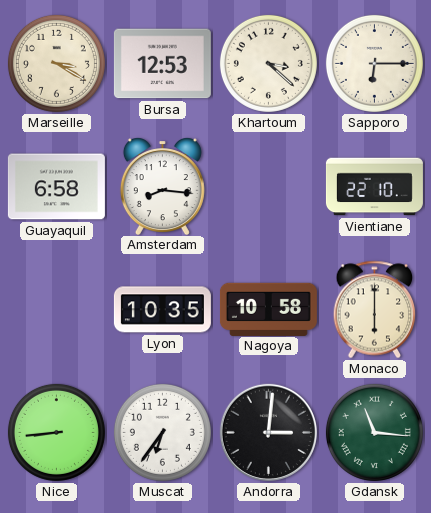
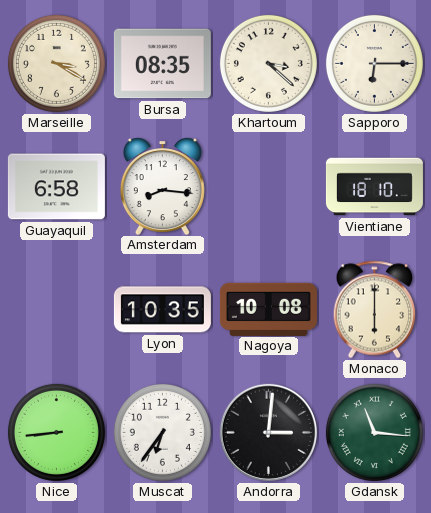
Bursa: 12:53 -> 08:35
Vientiane: 22:10 -> 18:10
Nagoya: 10:58 -> 10:08
